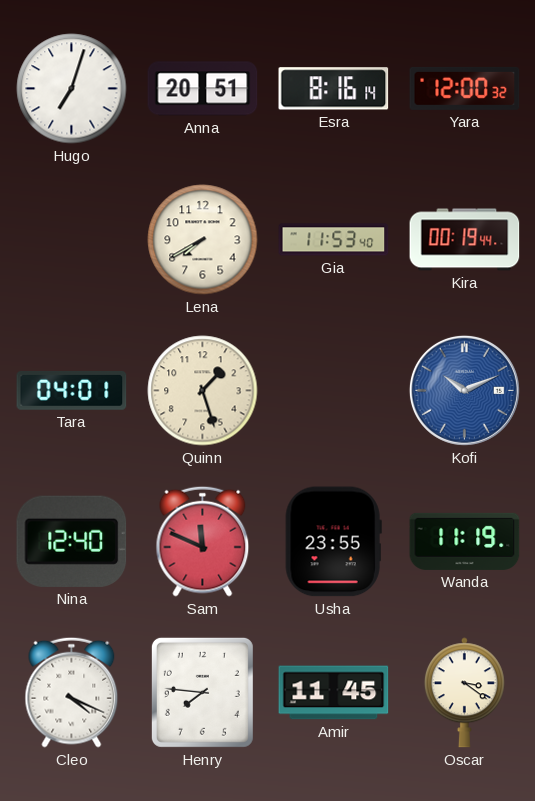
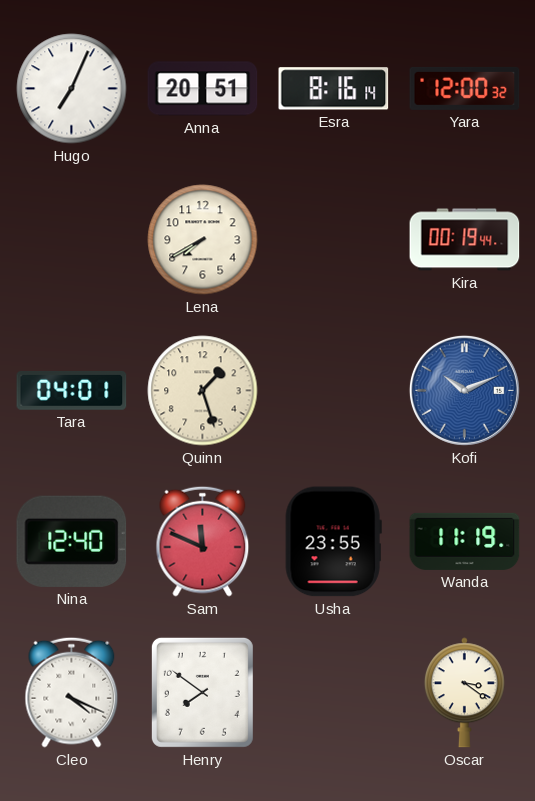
Hugo: 7:03 -> 7:04
Gia: 11:53 -> none
Henry: 7:46 -> 7:51
Amir: 11:45 -> none
